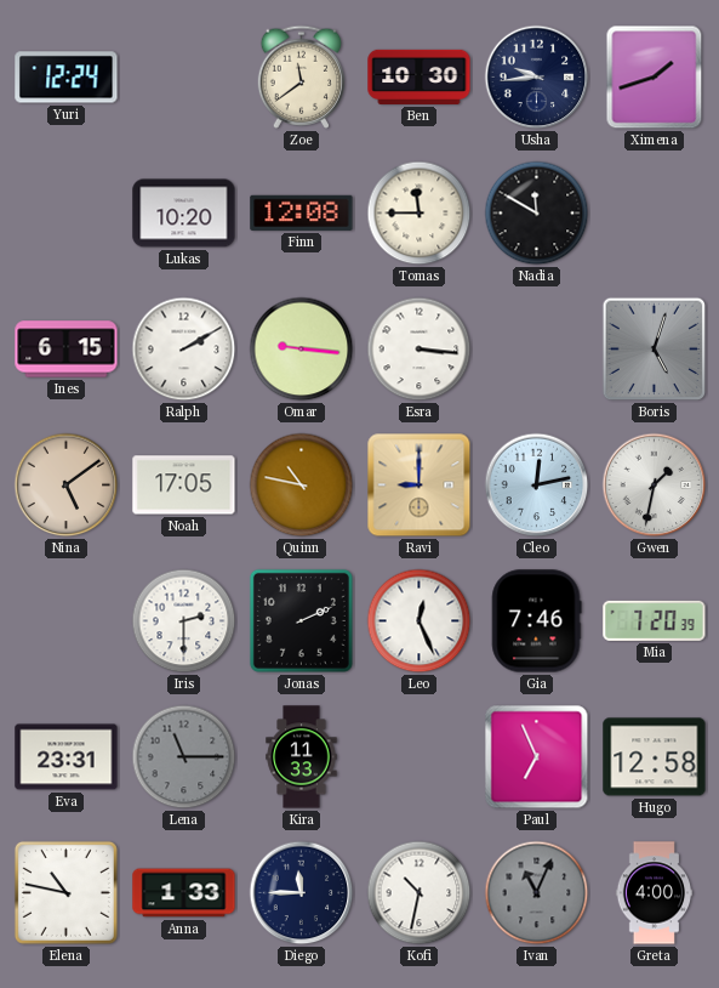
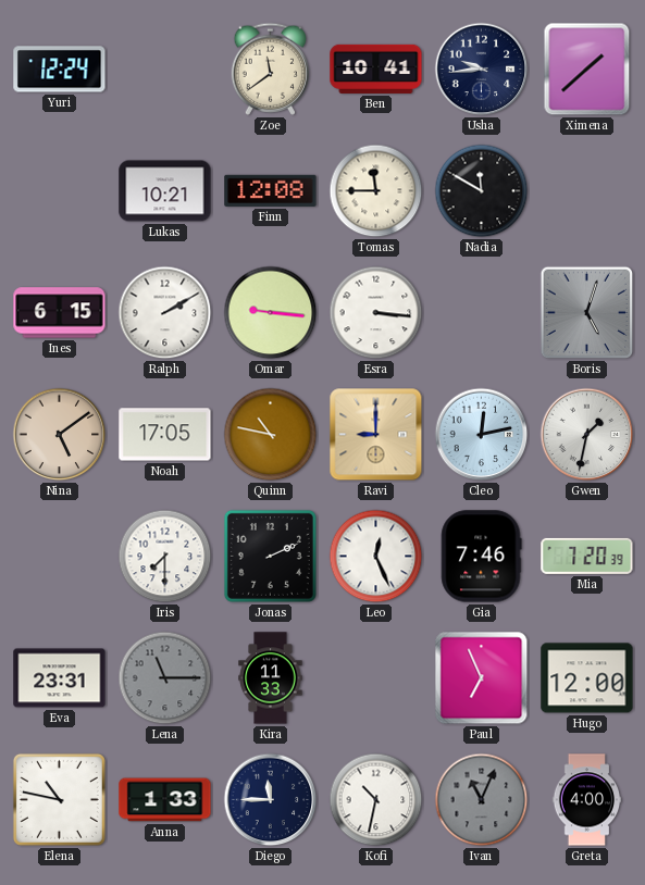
Ben: 10:30 -> 10:41
Ximena: 1:42 -> 1:38
Lukas: 10:20 -> 10:21
Iris: 2:30 -> 7:30
Hugo: 12:58 -> 12:00
